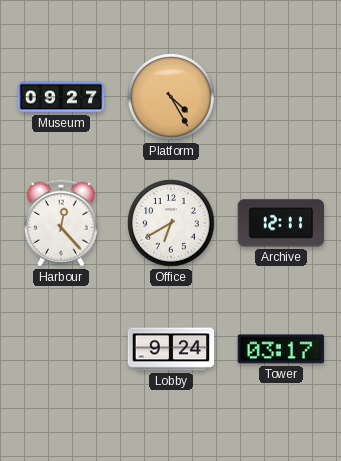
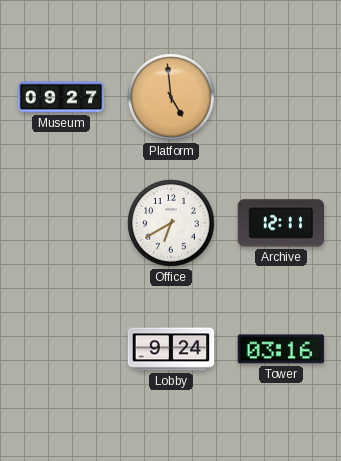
Platform: 4:25 -> 4:59
Harbour: 12:23 -> none
Tower: 03:17 -> 03:16
